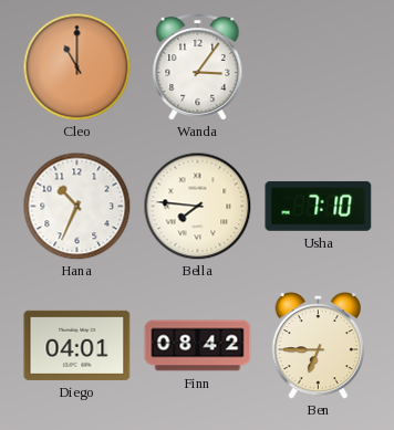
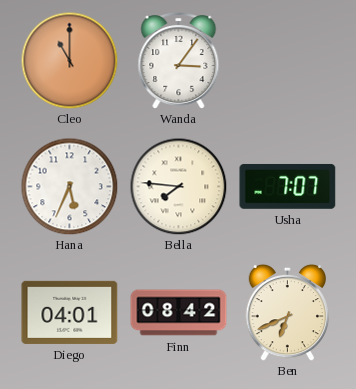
Hana: 10:34 -> 5:34
Usha: 7:10 -> 7:07
Ben: 6:45 -> 6:41
